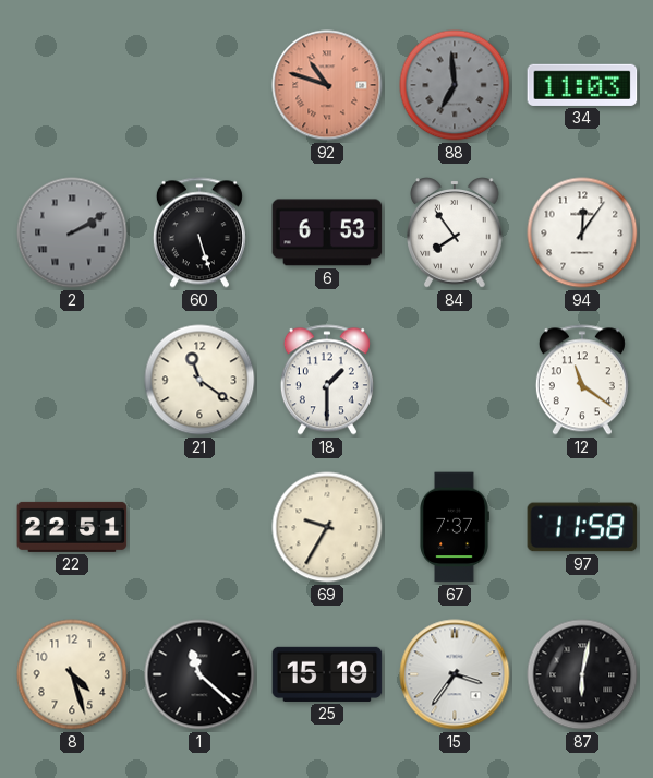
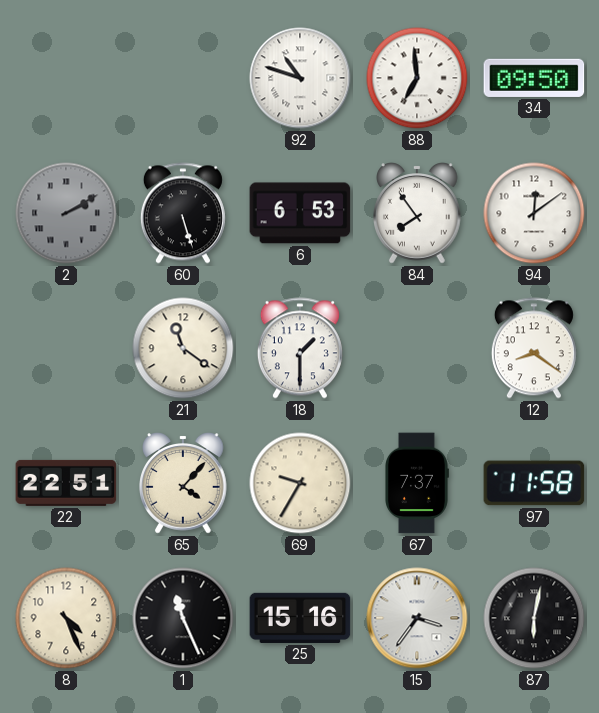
92 dial: salmon -> white
88 dial: grey -> white
34: 11:03 -> 09:50
94: 12:06 -> 12:09
12: 11:21 -> 8:21
65: none -> 4:07
8: 4:27 -> 4:26
1: 11:22 -> 11:26
25: 15:19 -> 15:16
